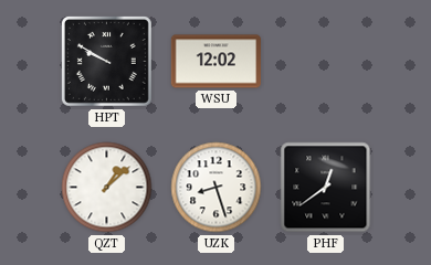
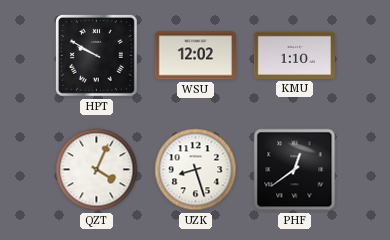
KMU: none -> 1:10
QZT: 1:08 -> 4:04
